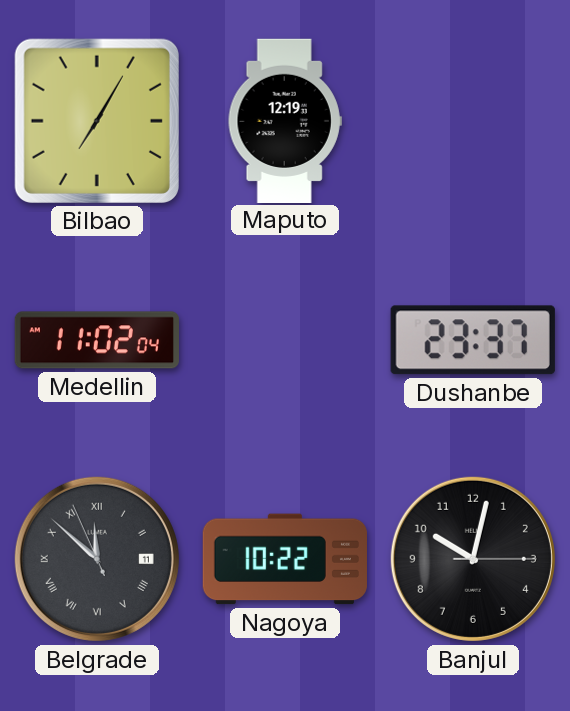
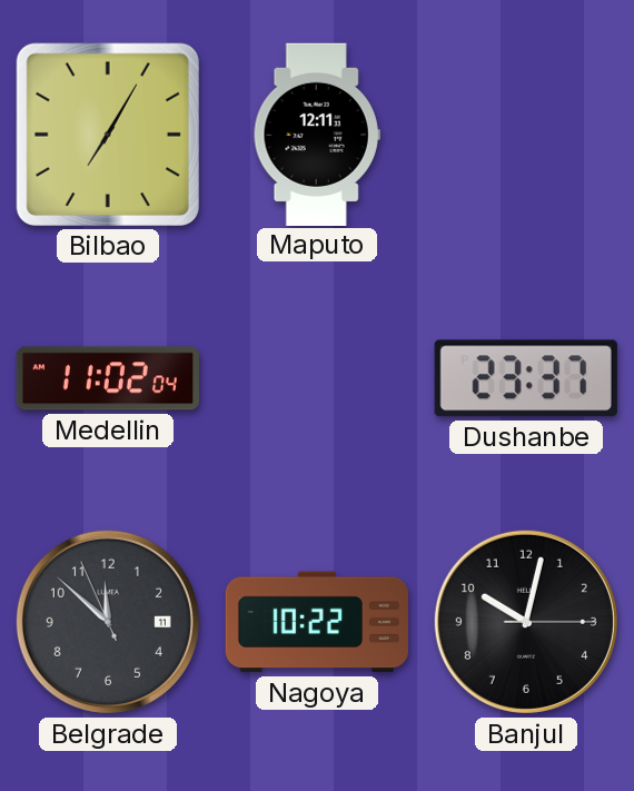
Maputo: 12:19 -> 12:11
Belgrade numerals: Roman -> Arabic
